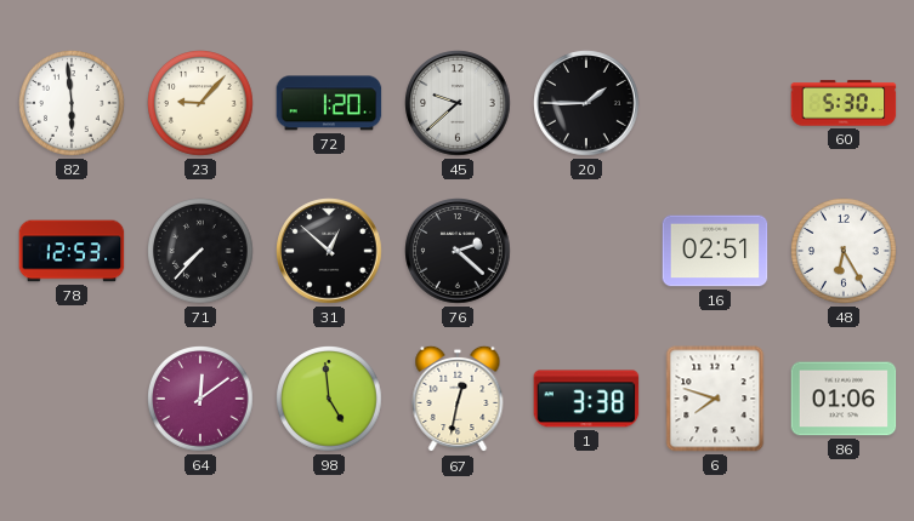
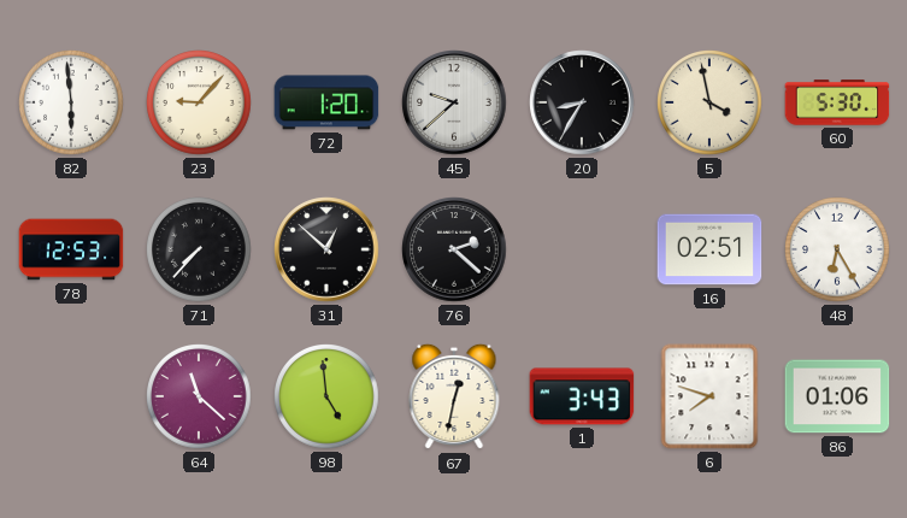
20: 1:45 -> 8:35
5: none -> 3:58
64: 12:09 -> 11:22
1: 3:38 -> 3:43
